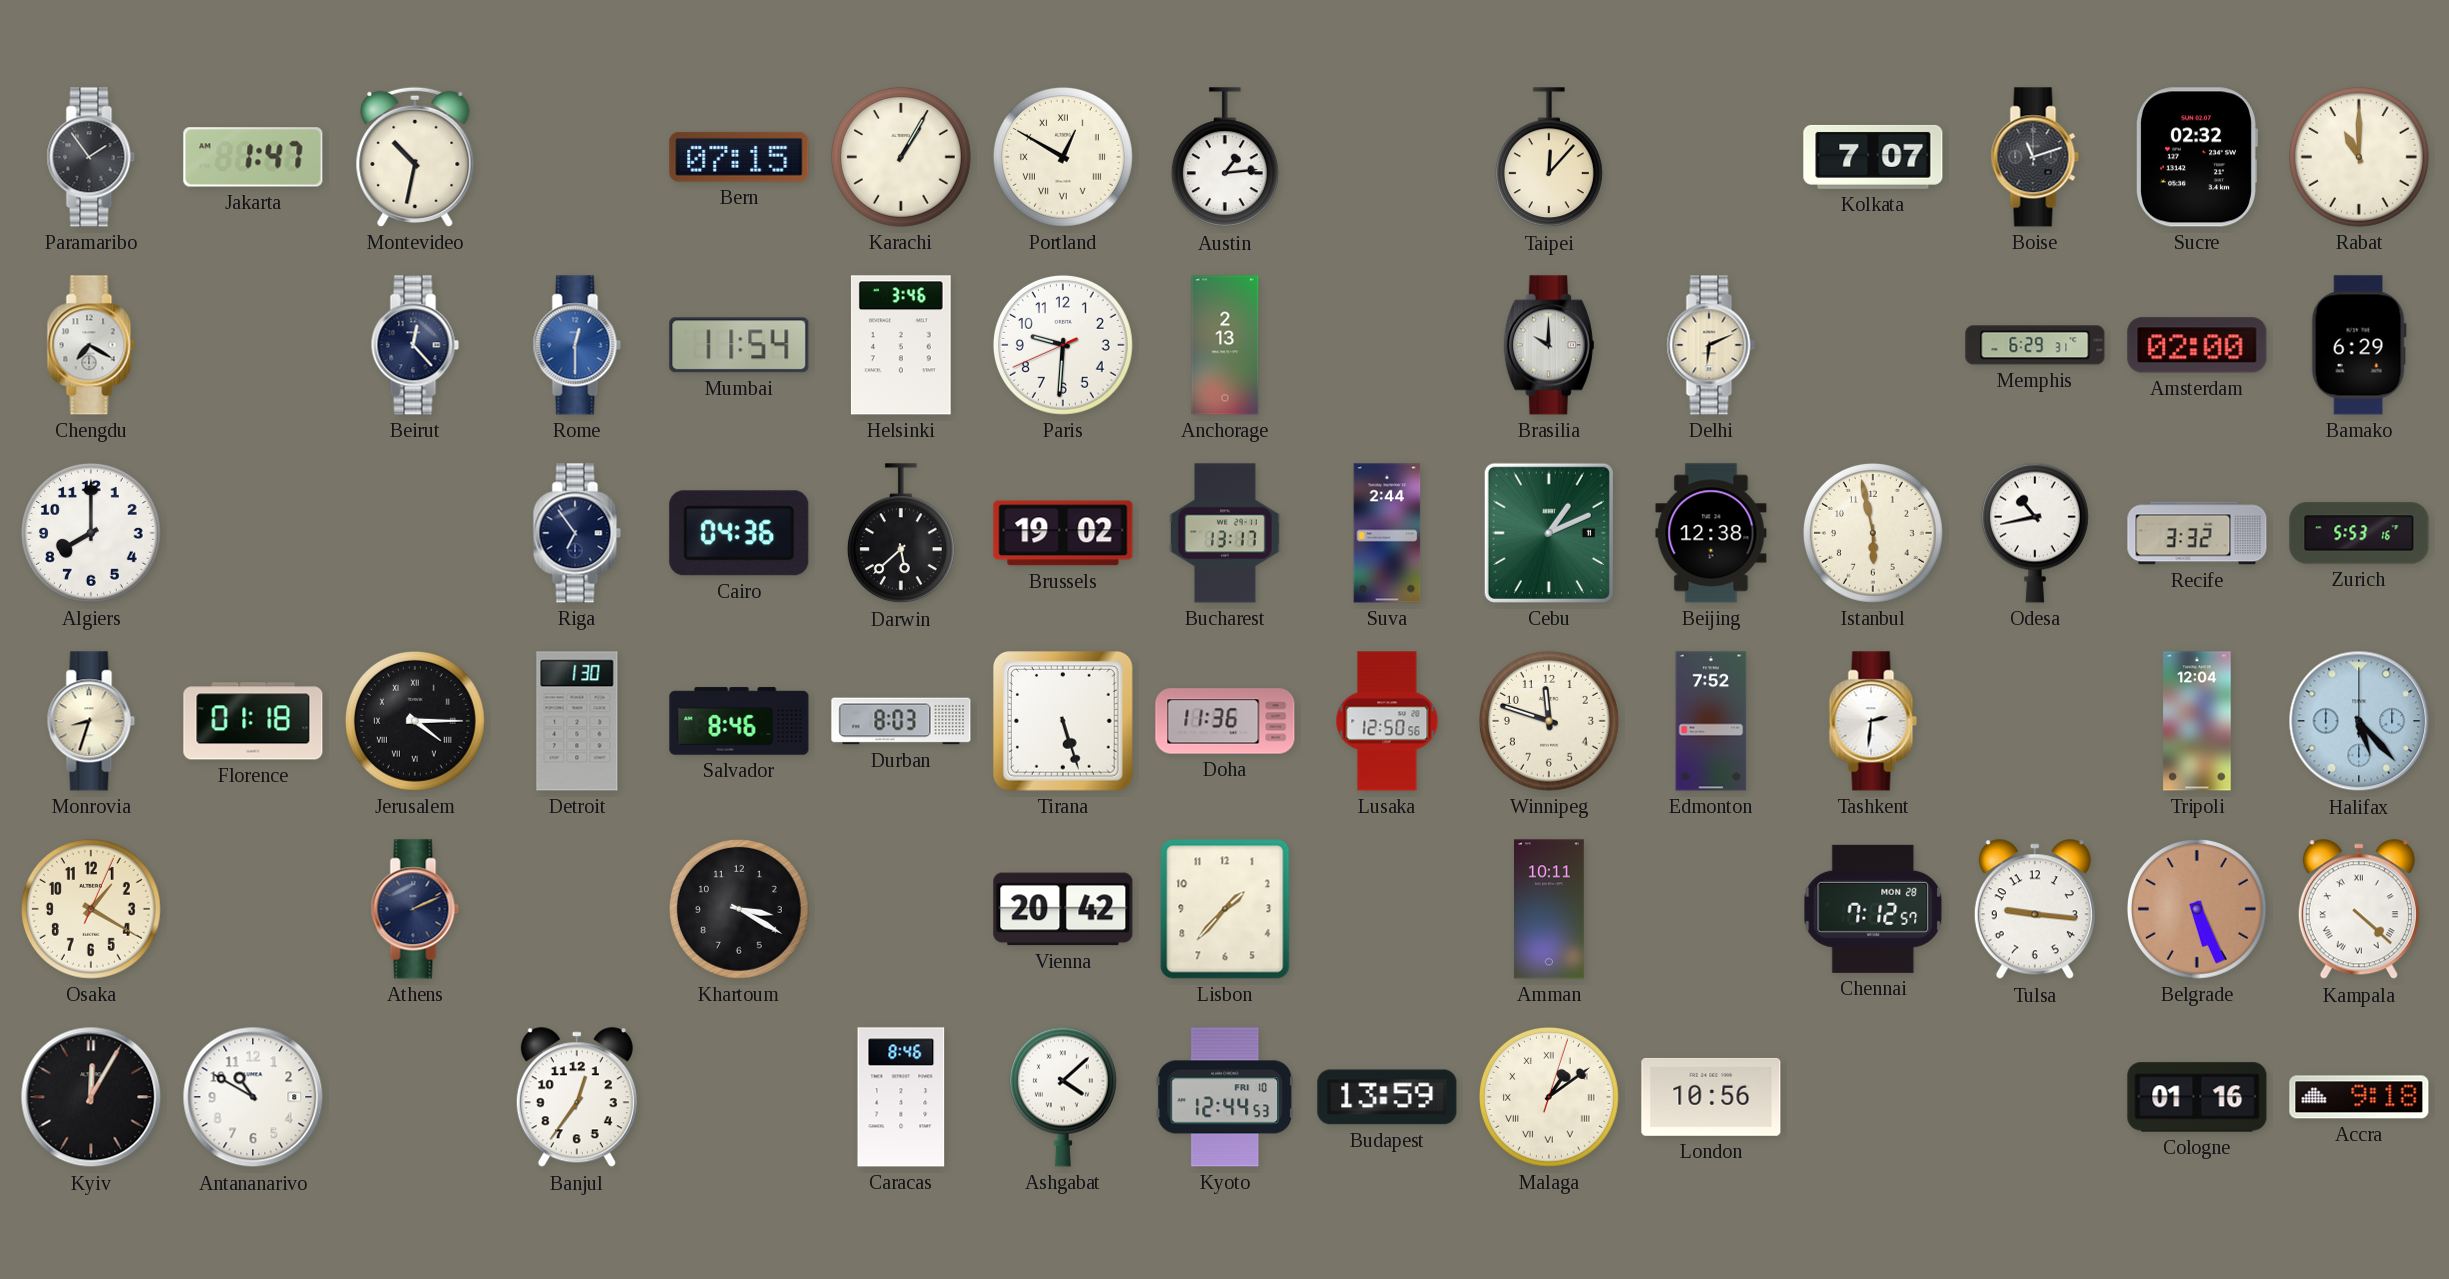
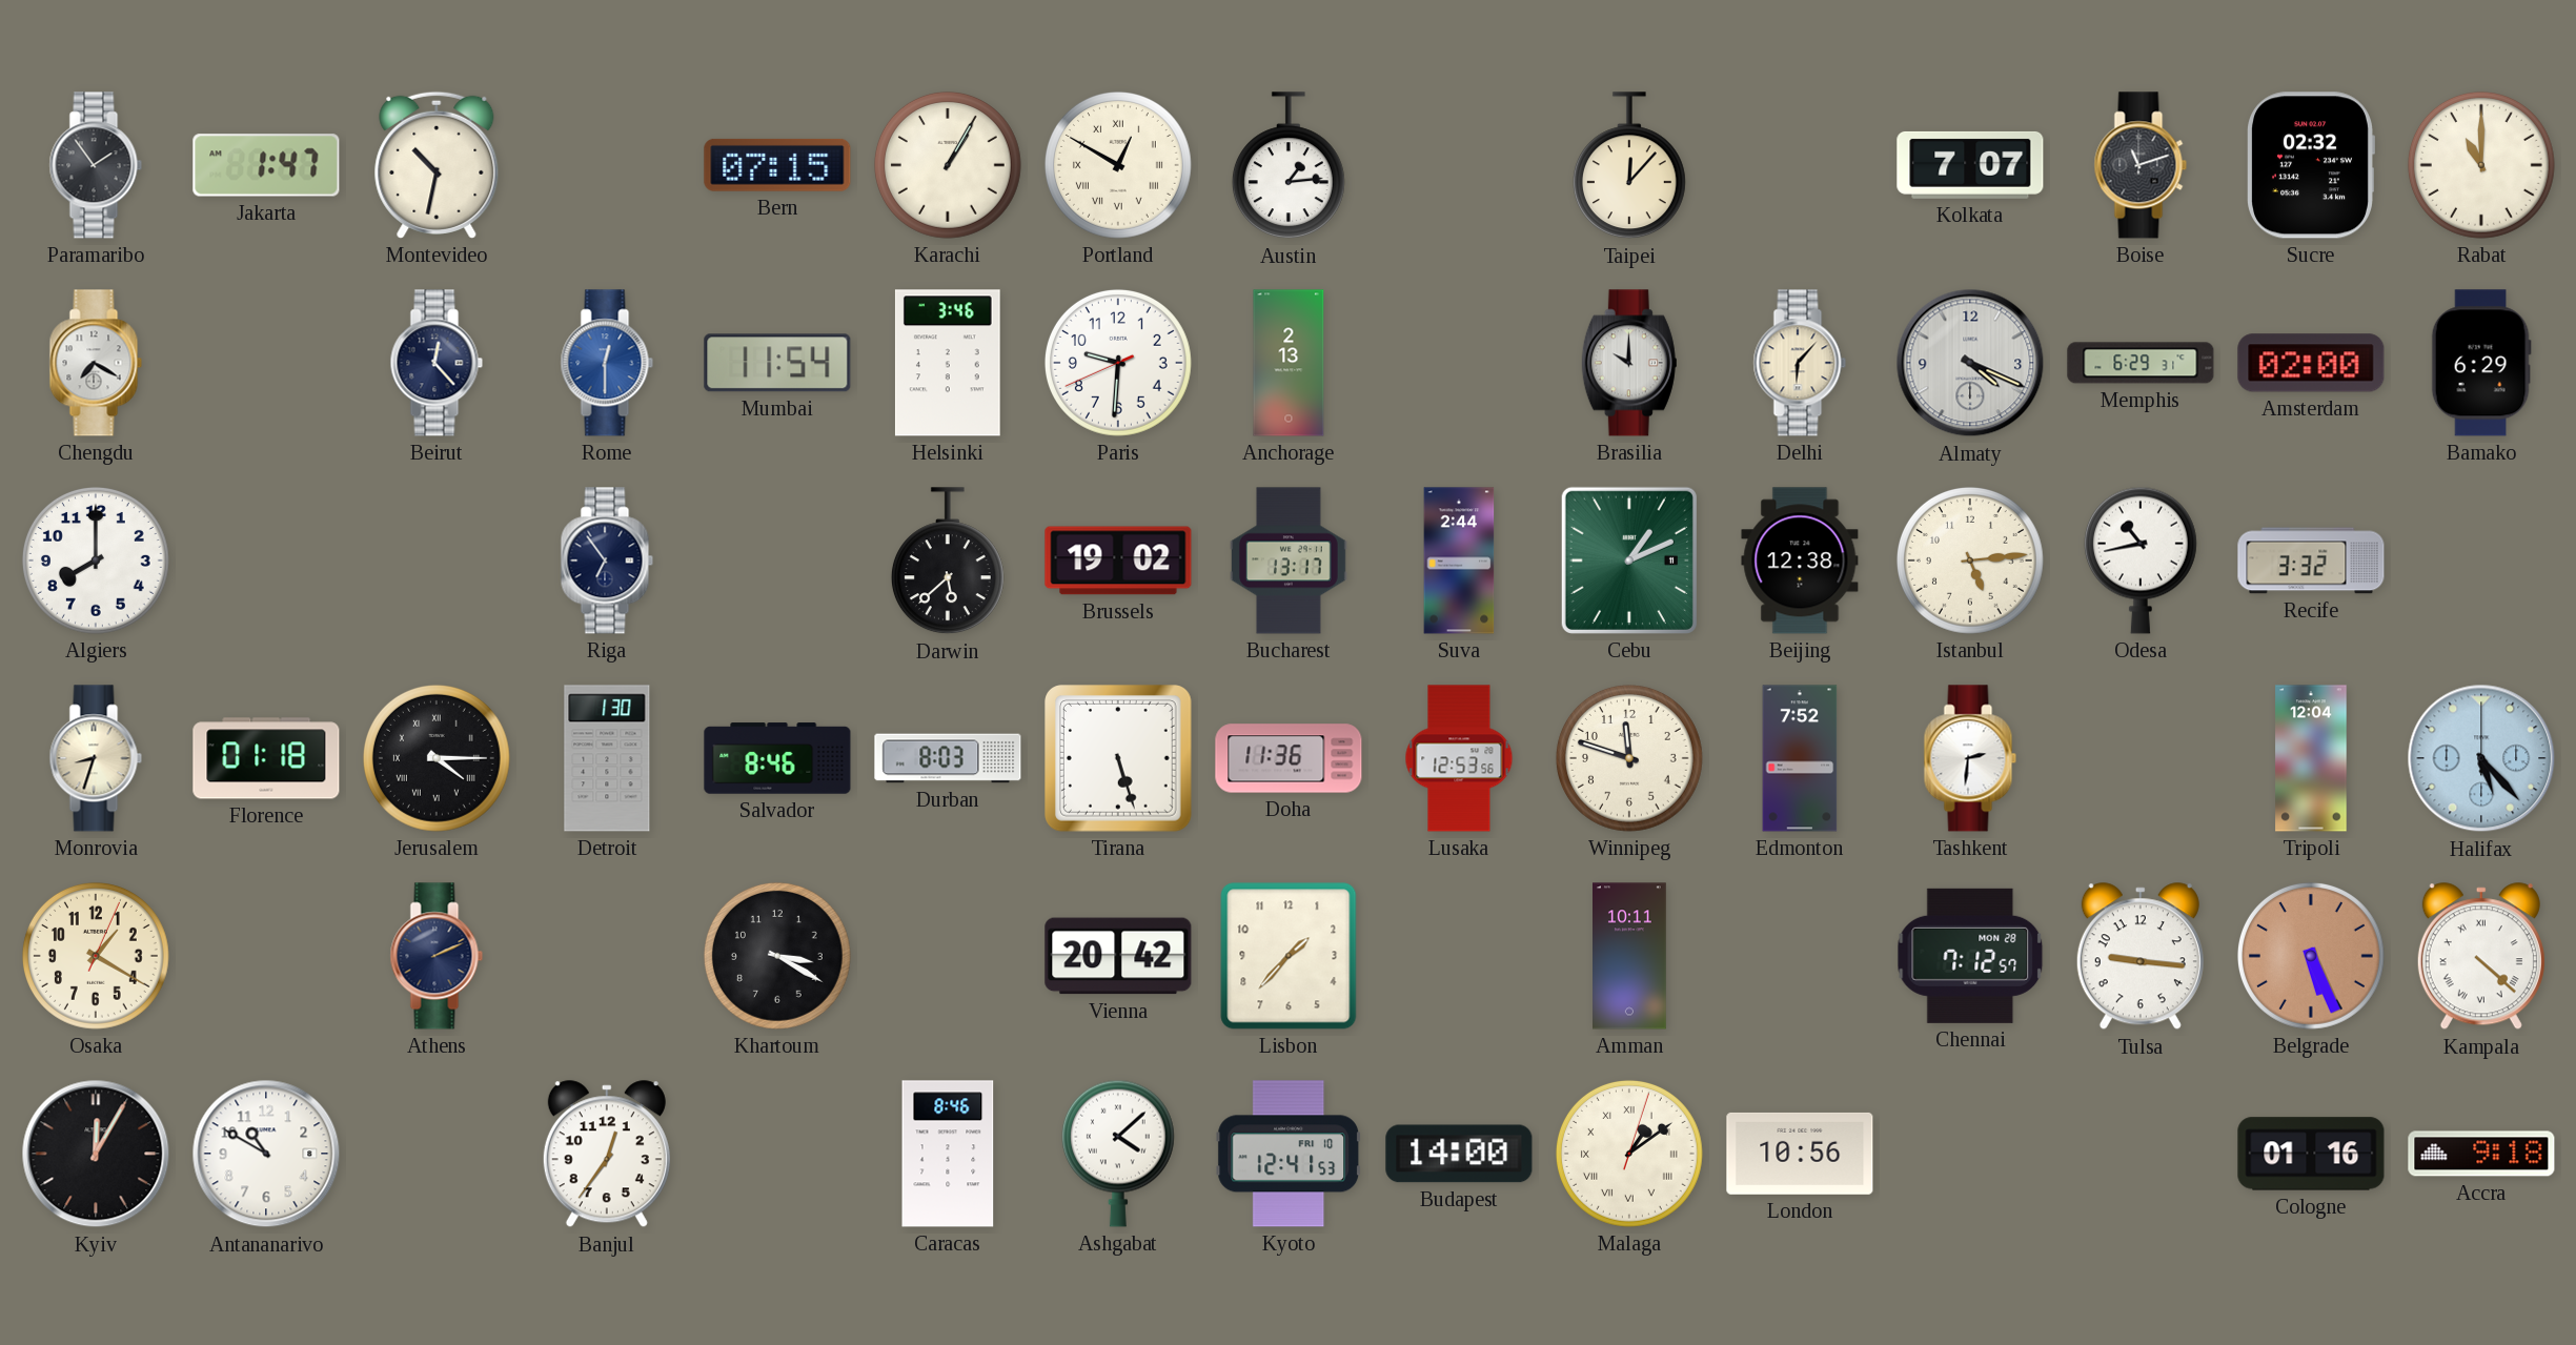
Delhi: 6:11 -> 6:07
Almaty: none -> 4:19
Cairo: 04:36 -> none
Istanbul: 5:58 -> 5:14
Zurich: 5:53 -> none
Lusaka: 12:50 -> 12:53
Kyoto: 12:44 -> 12:41
Budapest: 13:59 -> 14:00
